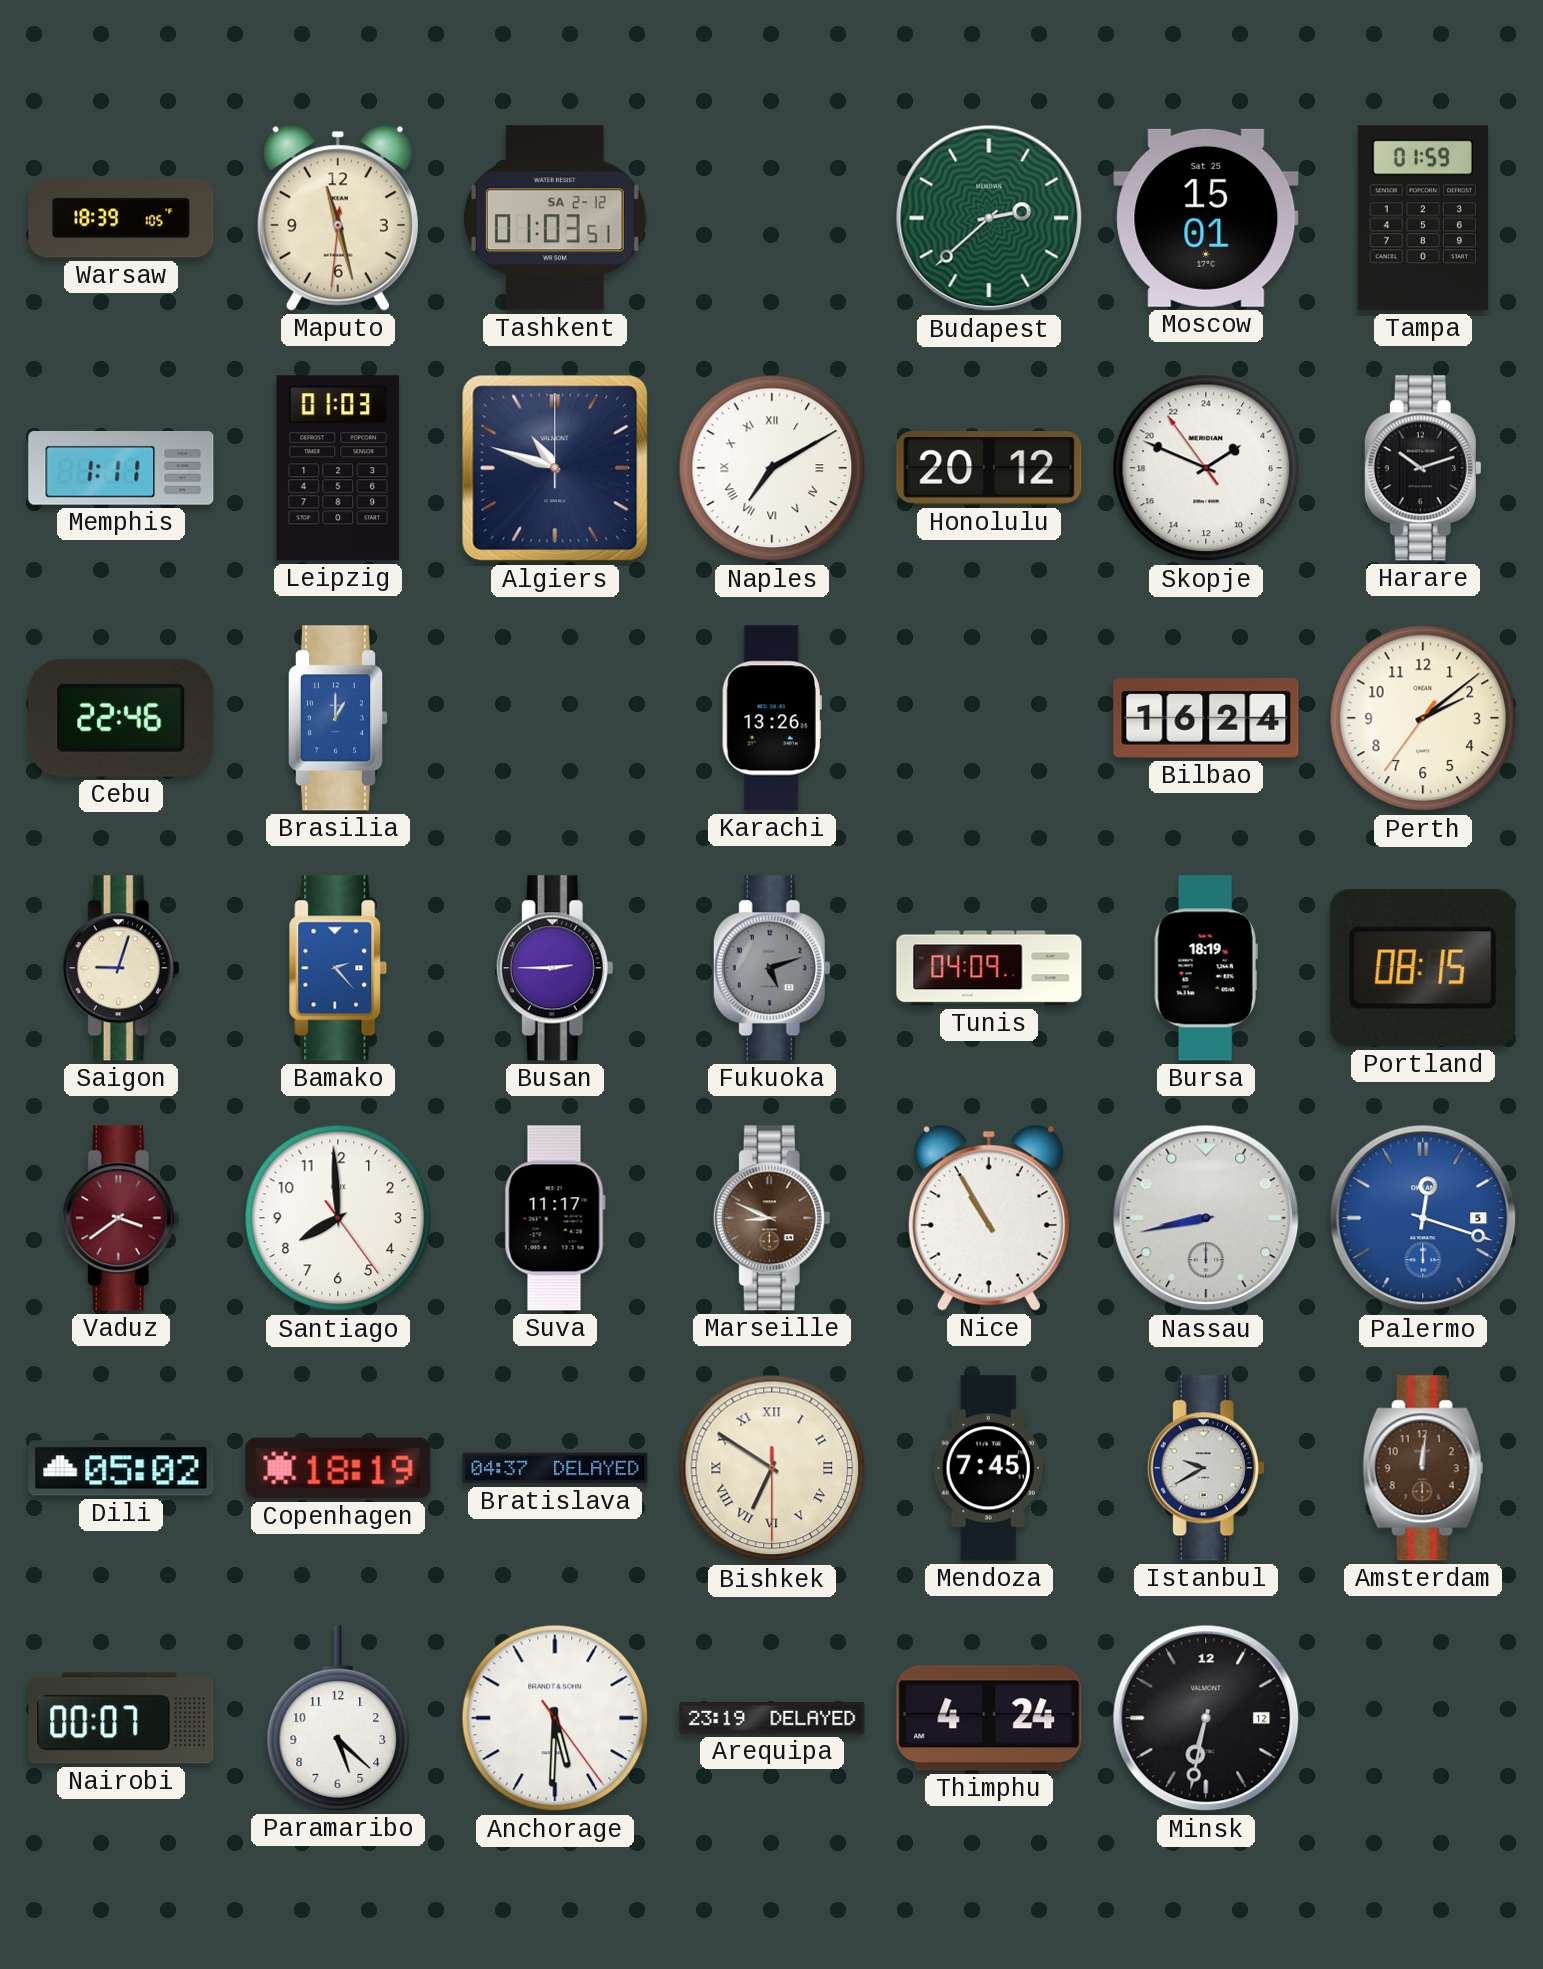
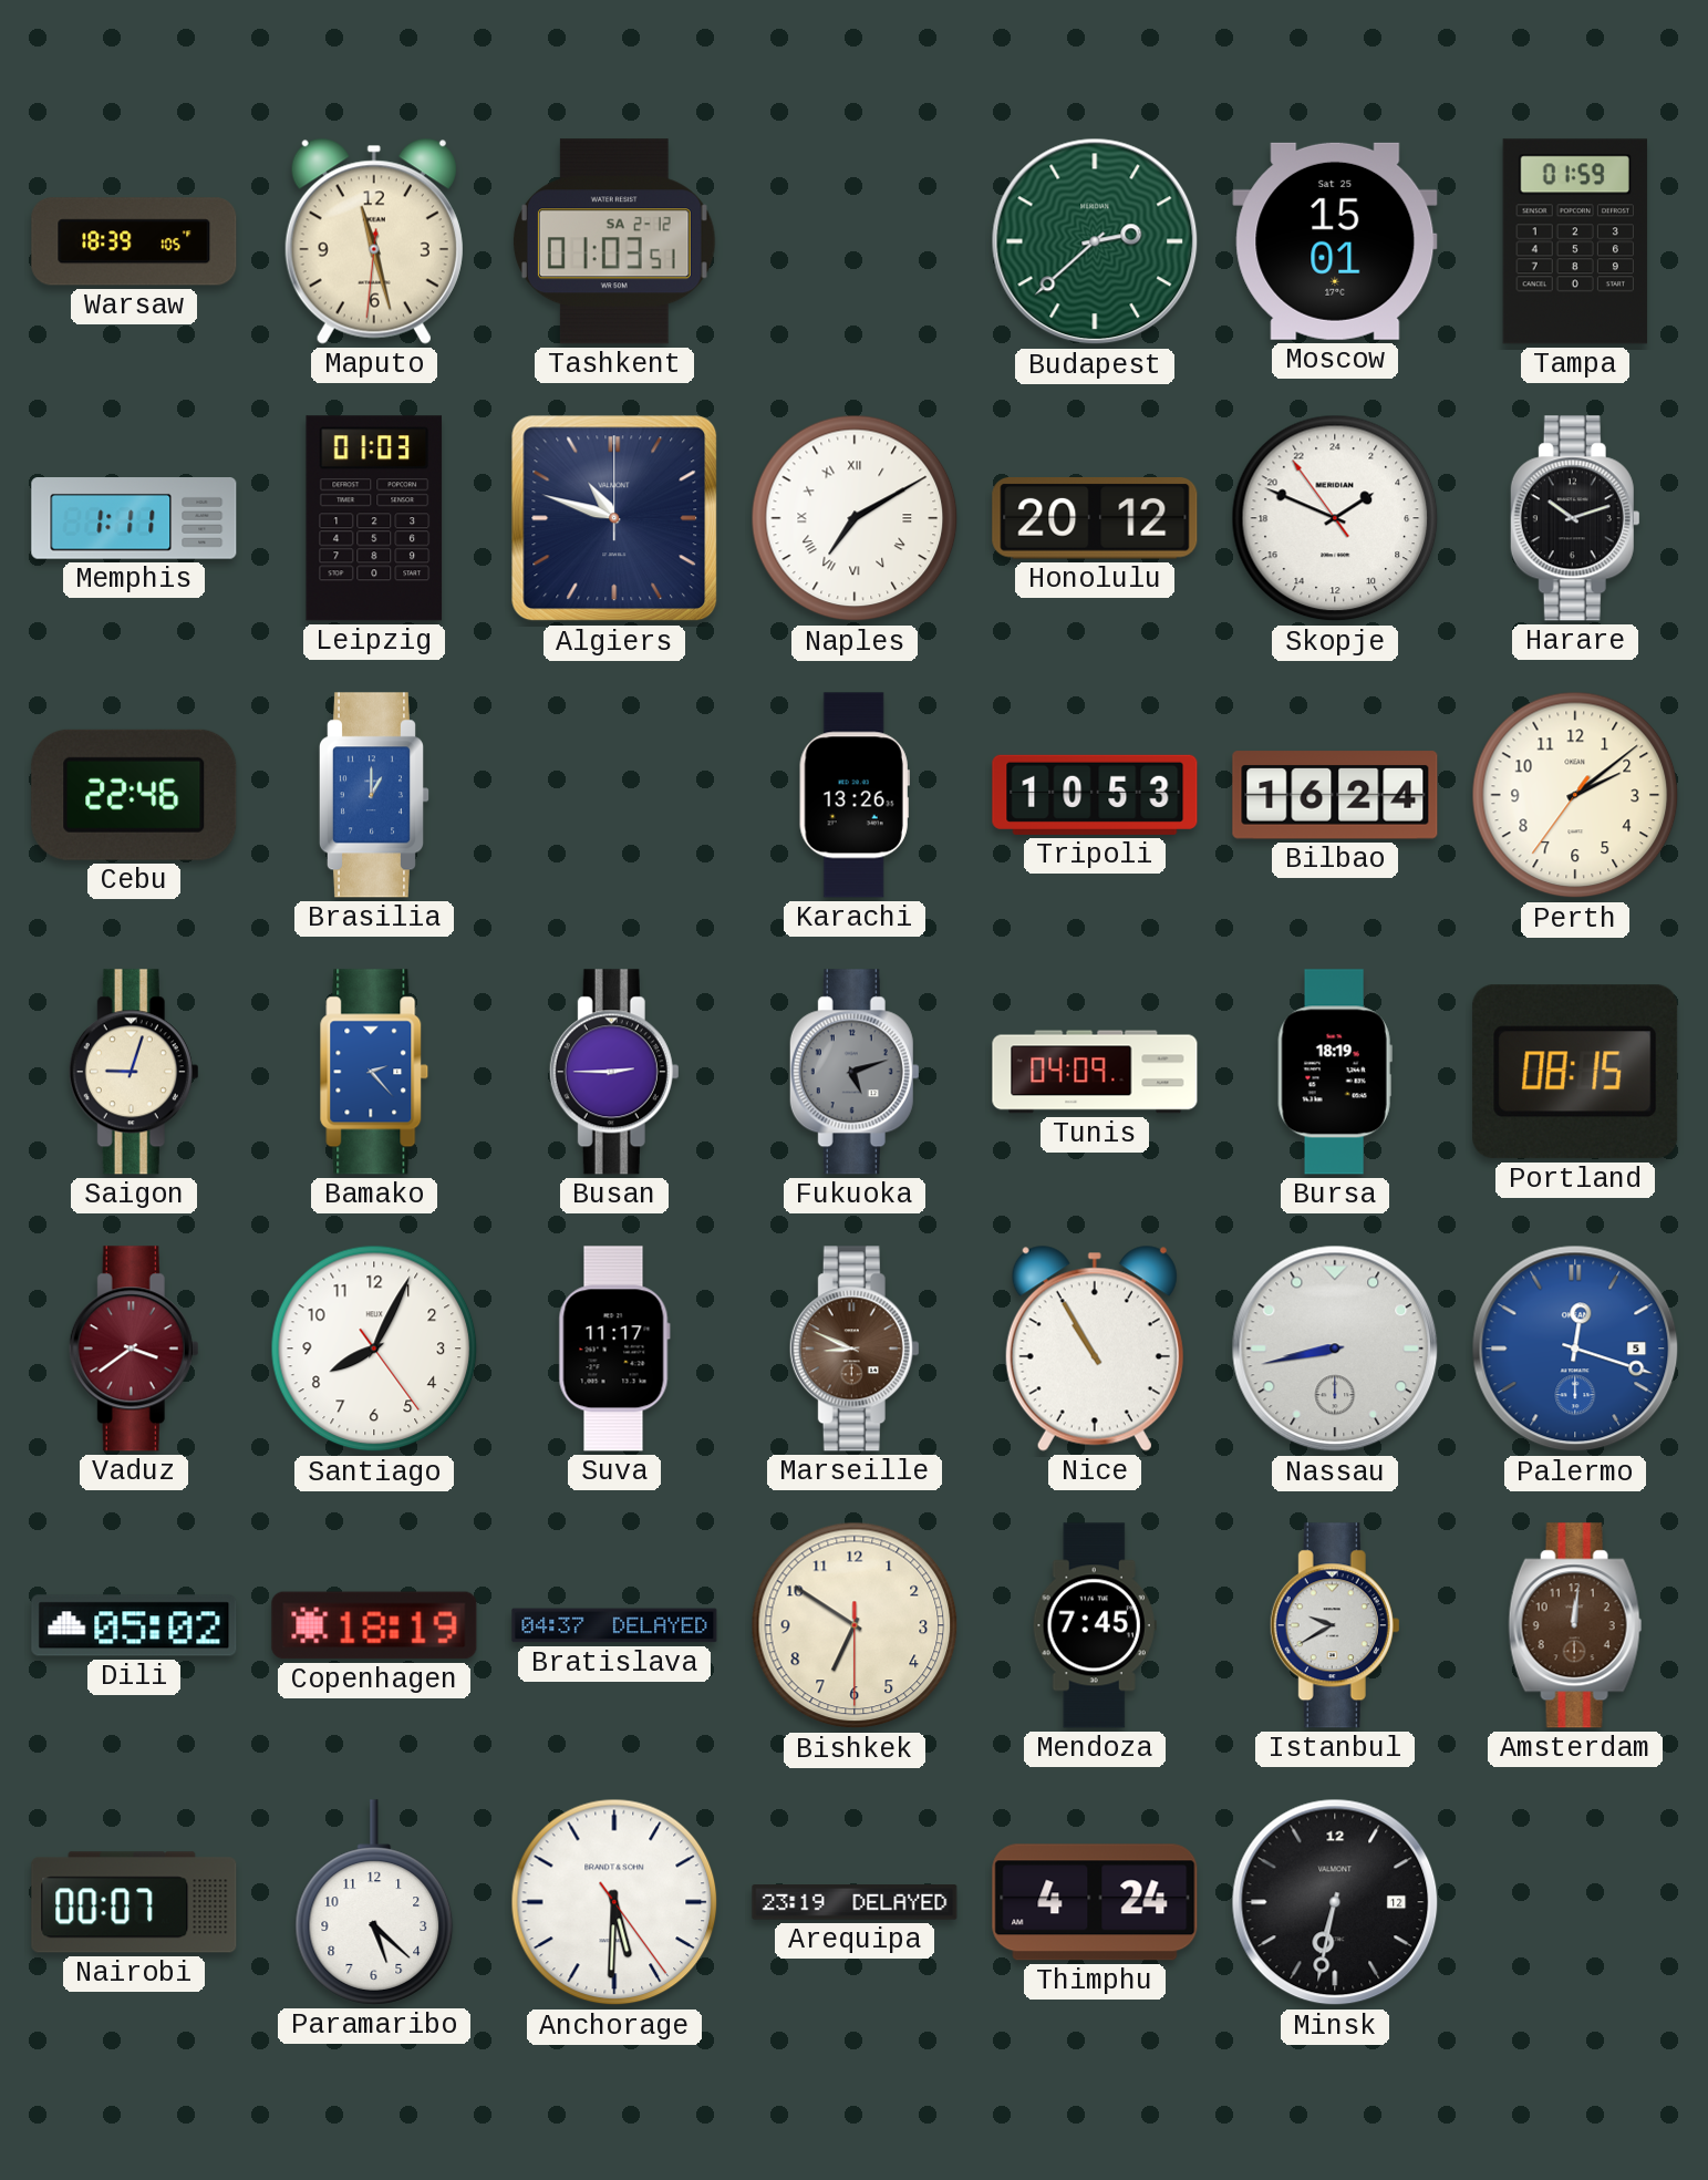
Tripoli: none -> 10:53
Santiago: 7:59 -> 8:04
Bishkek numerals: Roman -> Arabic
